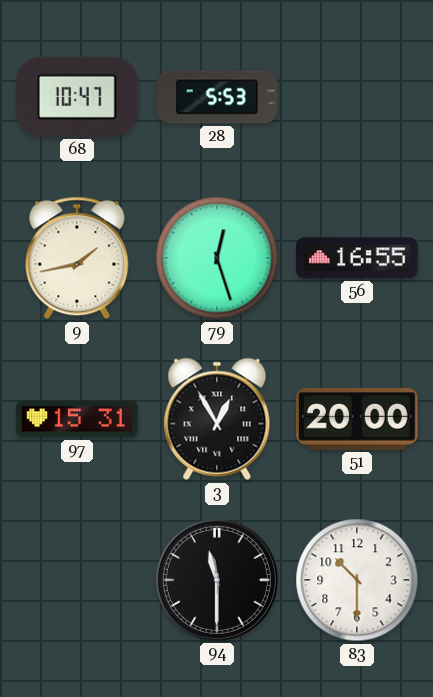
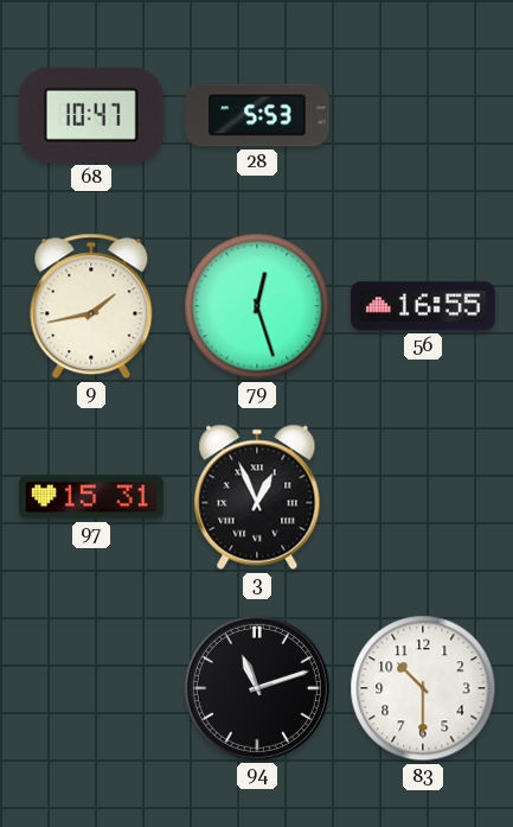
3: 12:55 -> 12:56
51: 20:00 -> none
94: 11:30 -> 11:12
